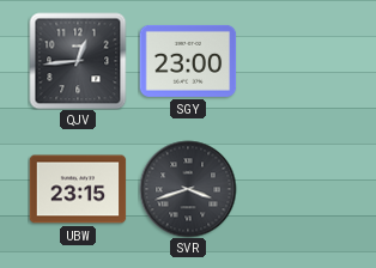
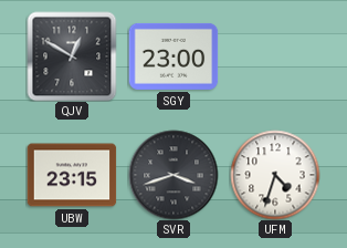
QJV: 12:44 -> 12:50
UFM: none -> 4:33
